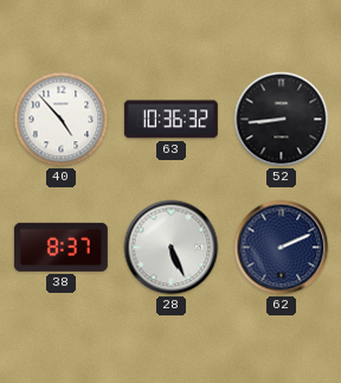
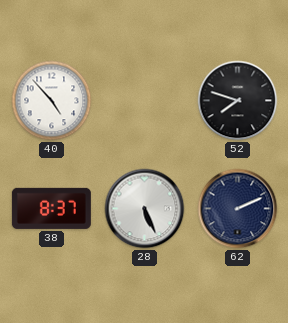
63: 10:36 -> none
52: 8:44 -> 7:48
